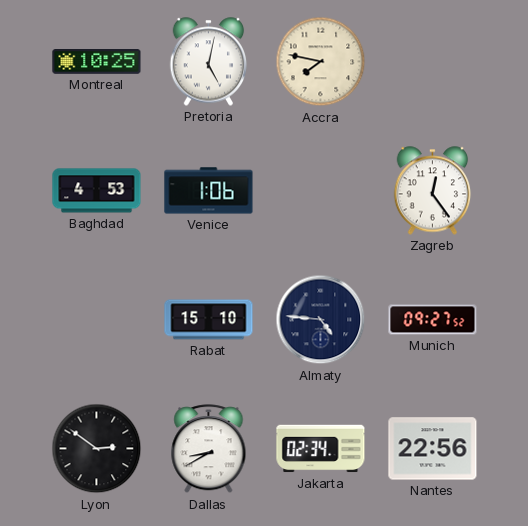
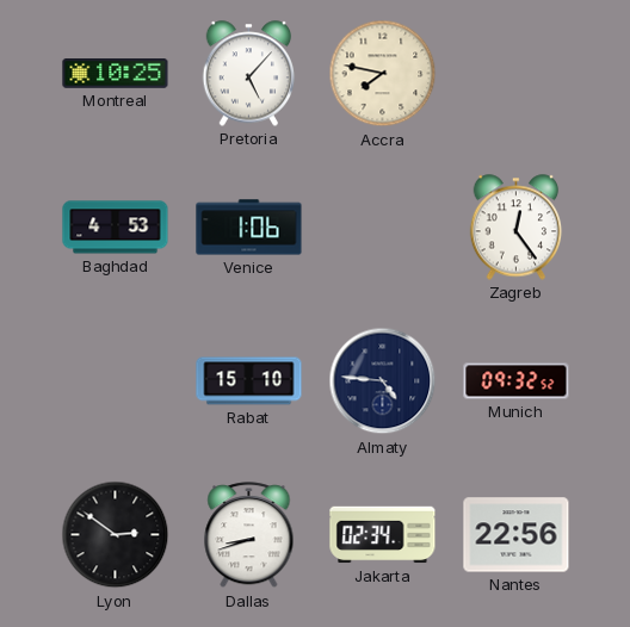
Pretoria: 5:02 -> 5:07
Munich: 09:27 -> 09:32
Dallas: 8:40 -> 8:42
